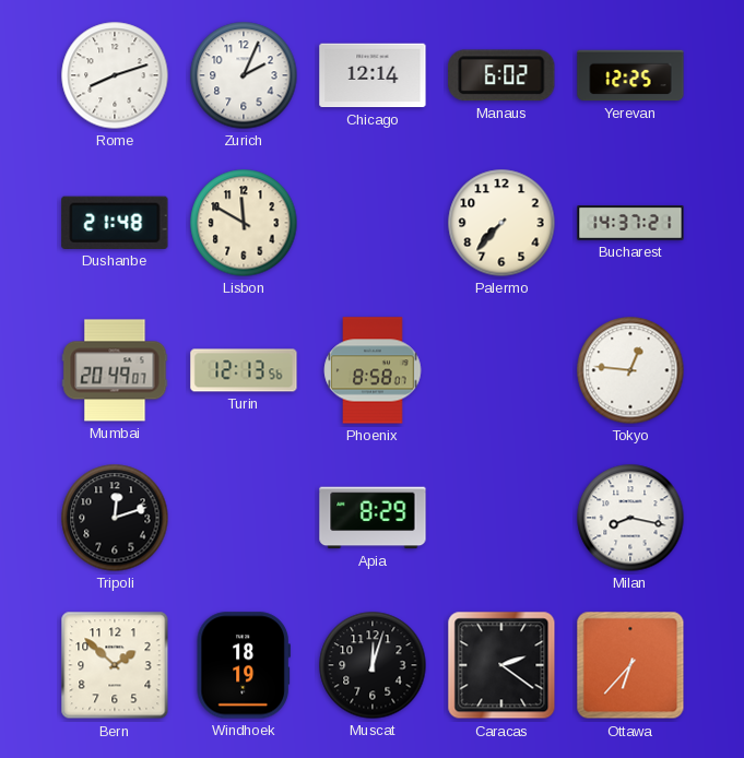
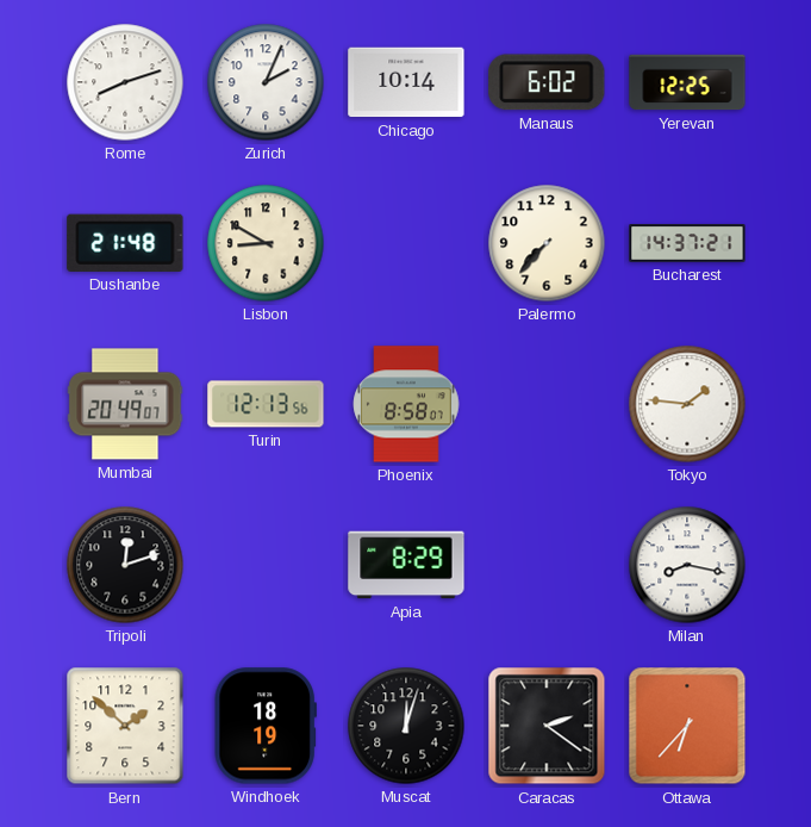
Chicago: 12:14 -> 10:14
Lisbon: 11:50 -> 8:50
Tokyo: 12:46 -> 1:46
